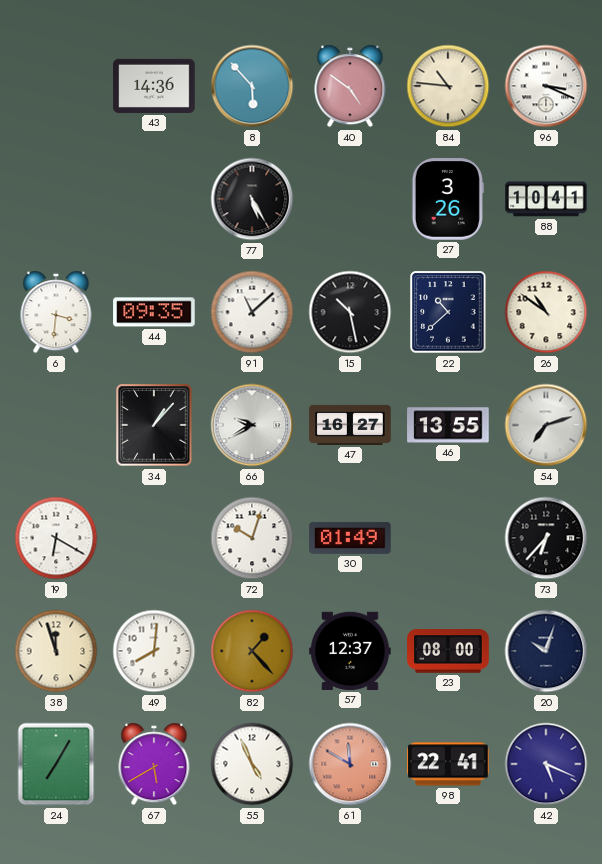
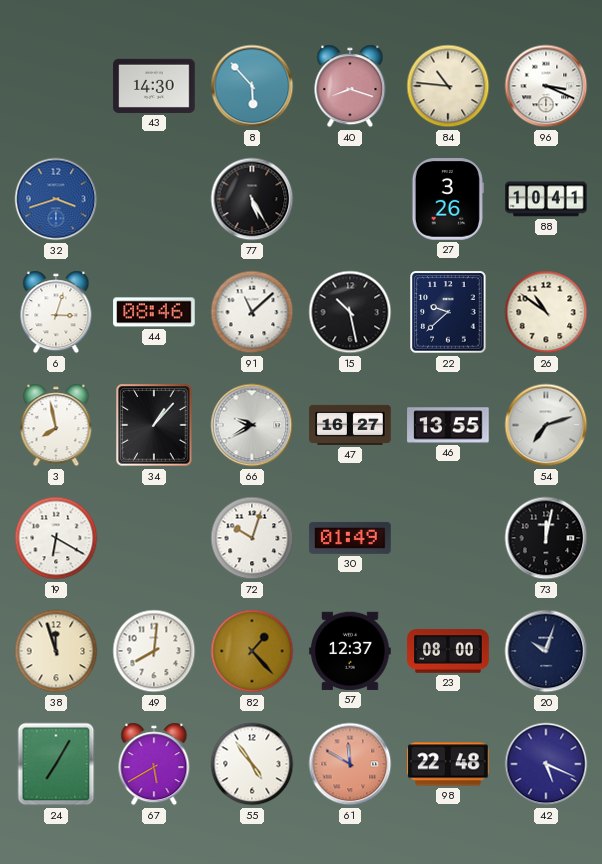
43: 14:36 -> 14:30
40: 4:51 -> 8:18
32: none -> 3:42
6: 3:31 -> 3:03
44: 09:35 -> 08:46
22: 10:38 -> 9:38
3: none -> 7:58
73: 6:37 -> 12:02
55: 4:56 -> 4:54
98: 22:41 -> 22:48
